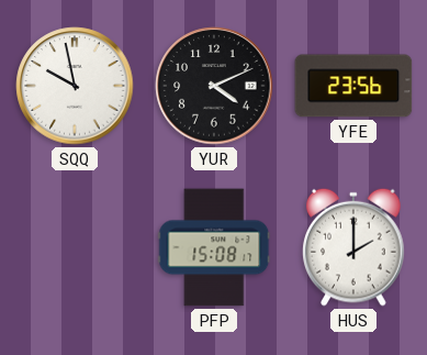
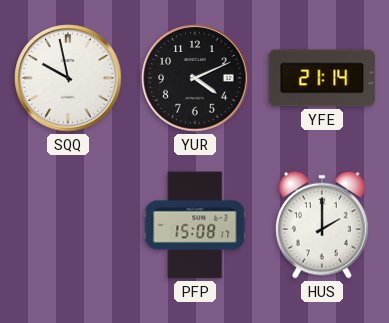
YFE: 23:56 -> 21:14
